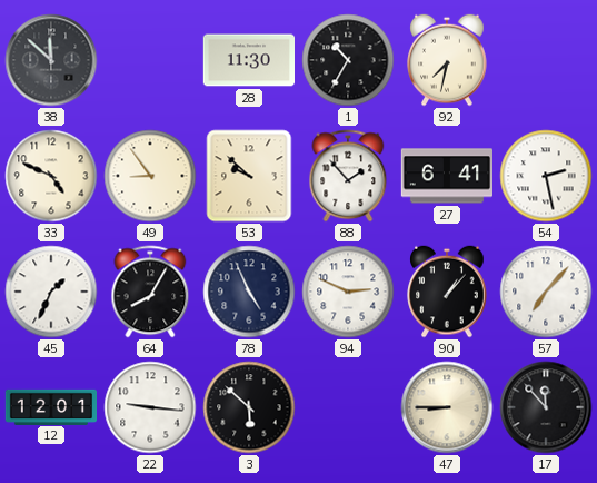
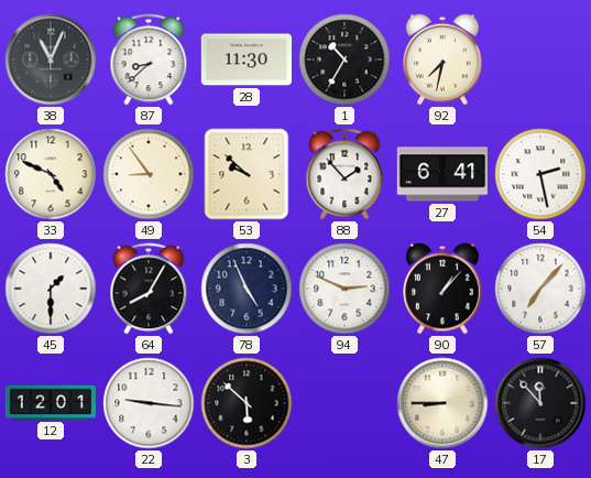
38: 11:52 -> 11:04
87: none -> 8:38
45: 1:34 -> 1:30
